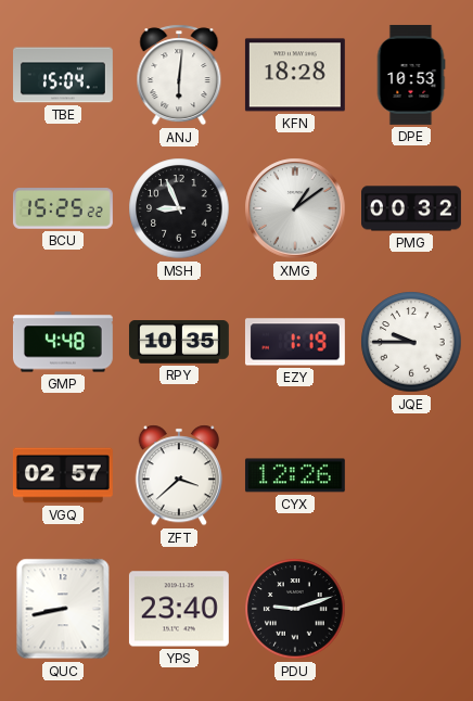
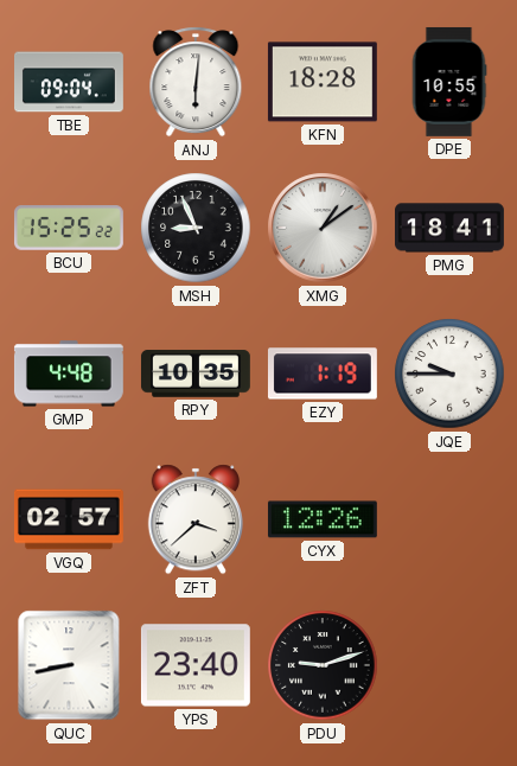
TBE: 15:04 -> 09:04
DPE: 10:53 -> 10:55
PMG: 00:32 -> 18:41
